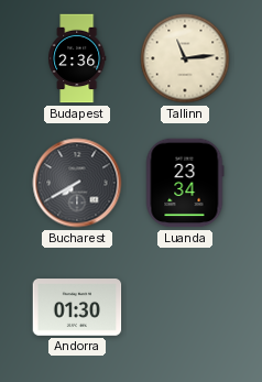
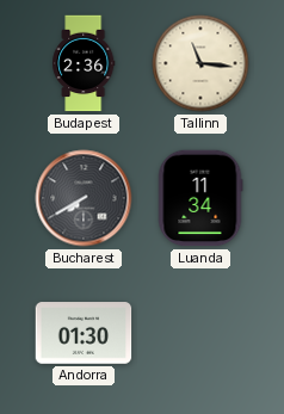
Tallinn: 11:14 -> 11:16
Luanda: 23:34 -> 11:34
